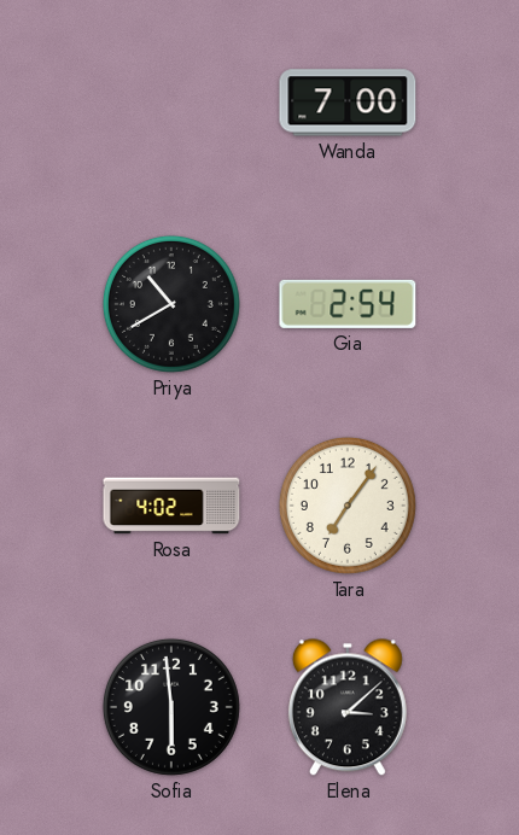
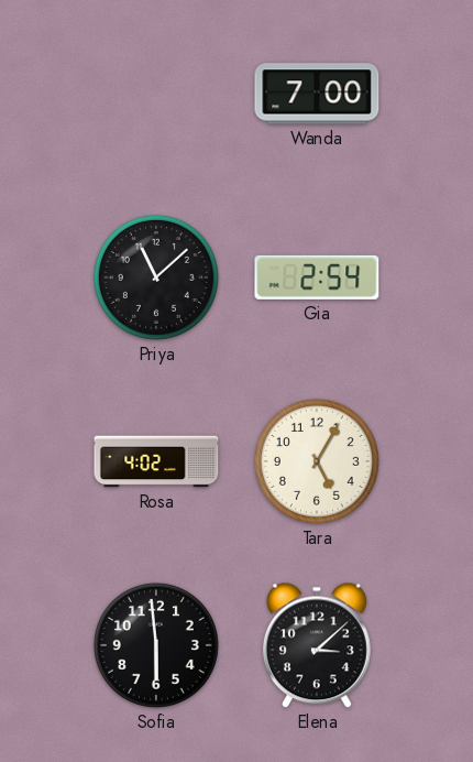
Priya: 10:40 -> 11:08
Tara: 7:06 -> 5:05
